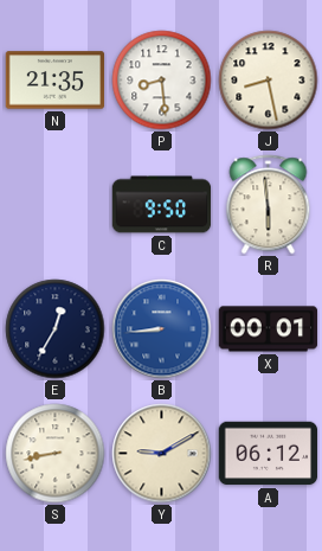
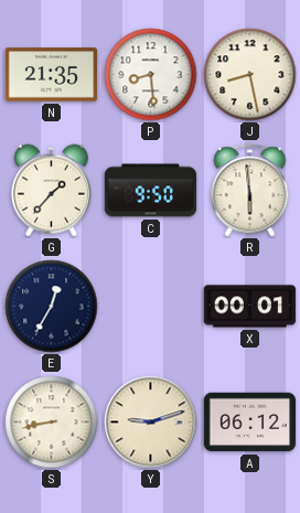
G: none -> 1:37
B: 8:44 -> none
Y: 9:10 -> 9:12
